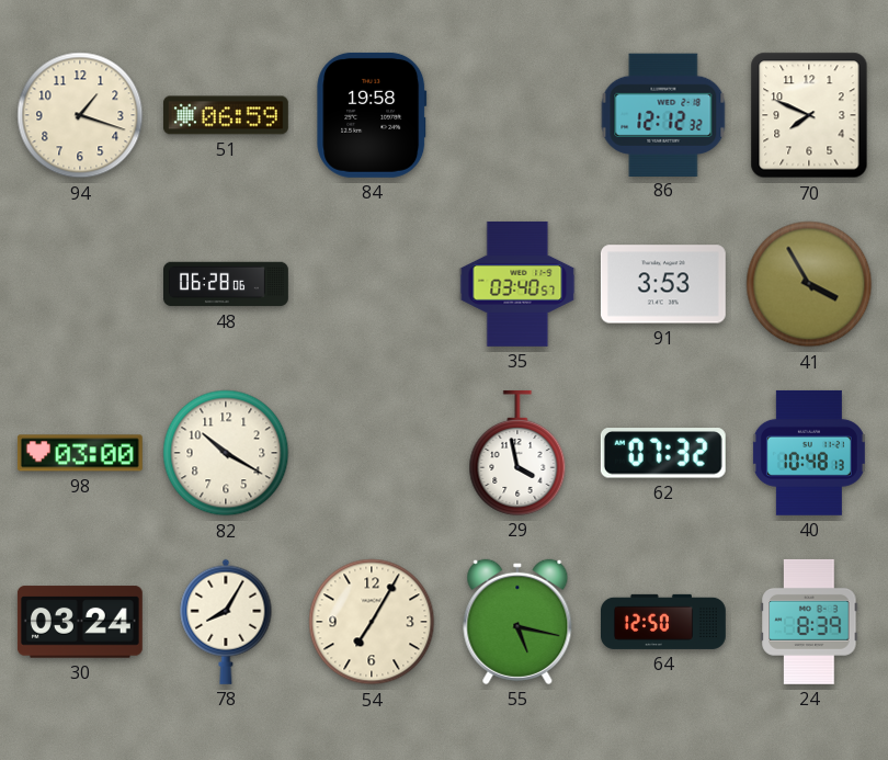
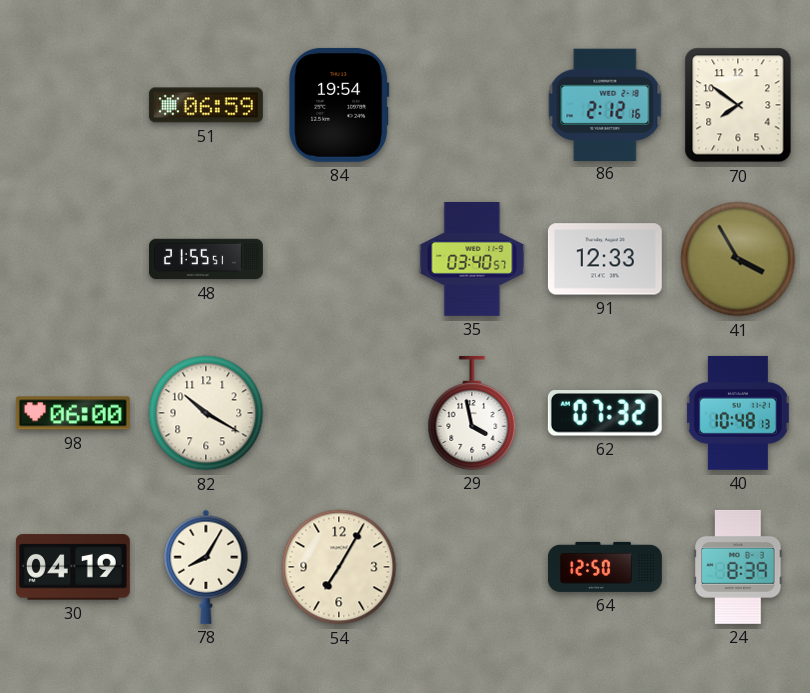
94: 1:18 -> none
84: 19:58 -> 19:54
86: 12:12 -> 2:12
70: 7:49 -> 7:51
48: 06:28 -> 21:55
91: 3:53 -> 12:33
98: 03:00 -> 06:00
30: 03:24 -> 04:19
55: 5:17 -> none
